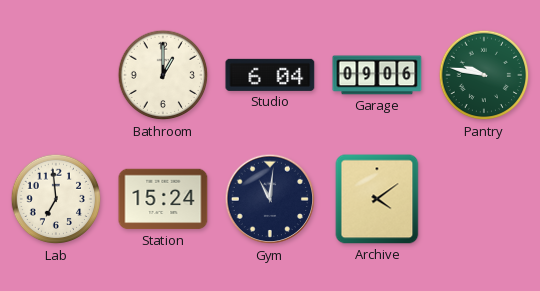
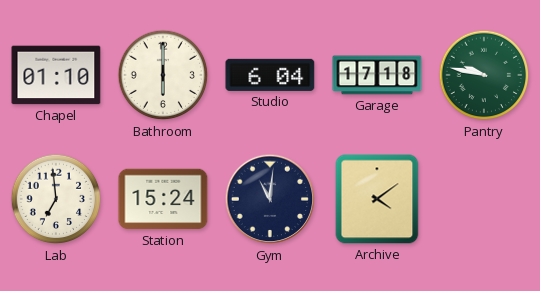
Chapel: none -> 01:10
Bathroom: 1:00 -> 6:00
Garage: 09:06 -> 17:18
